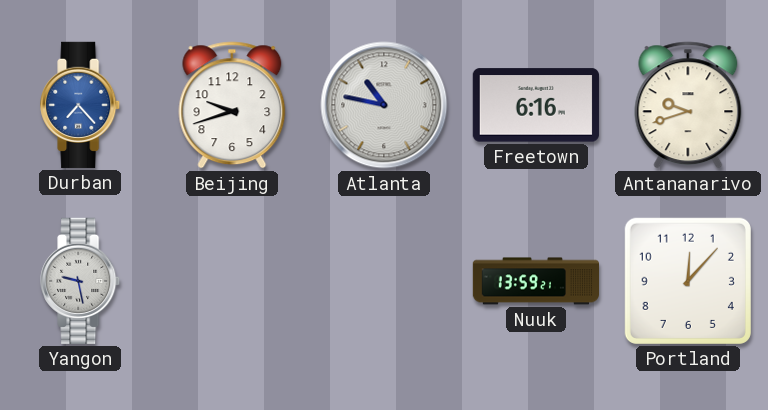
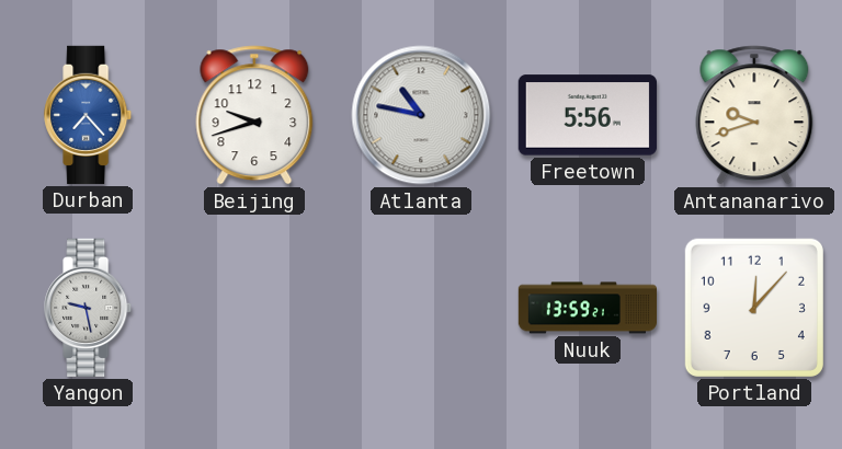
Freetown: 6:16 -> 5:56
